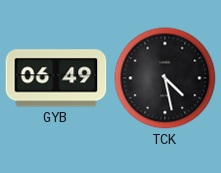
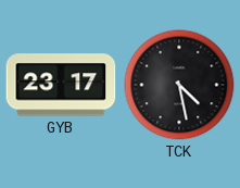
GYB: 06:49 -> 23:17
